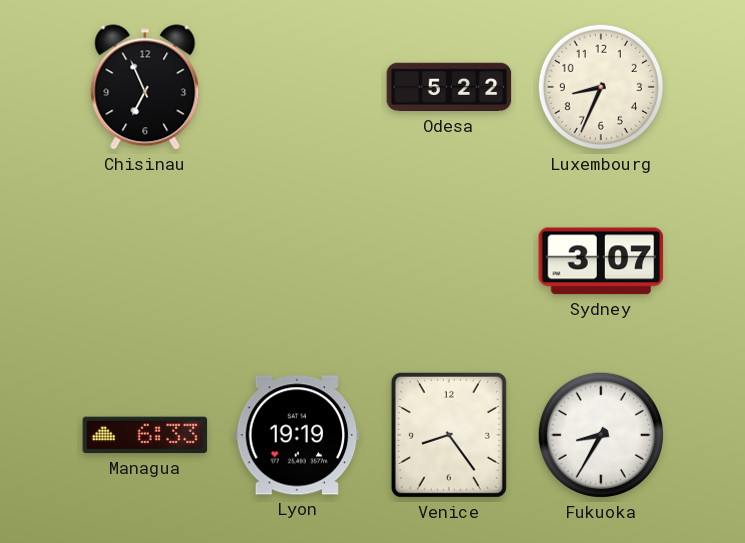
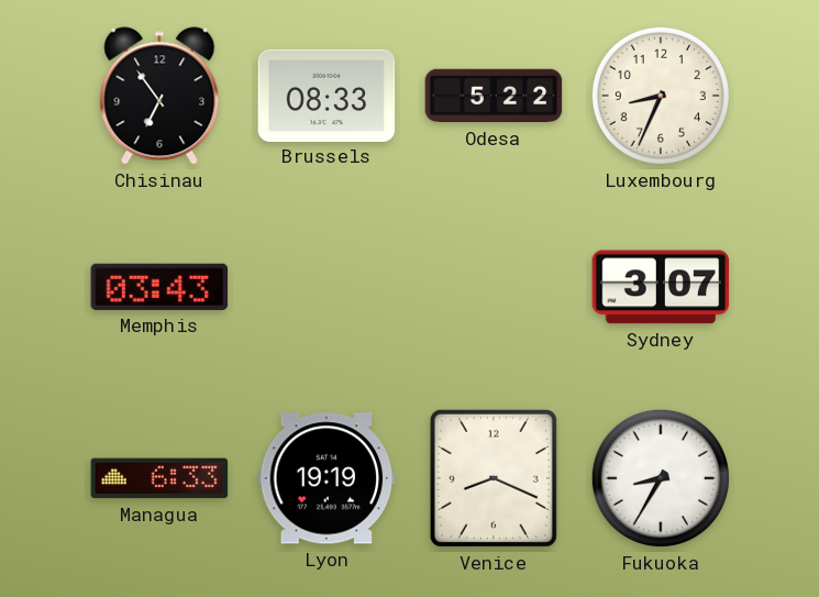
Chisinau: 6:56 -> 6:54
Brussels: none -> 08:33
Memphis: none -> 03:43
Venice: 8:24 -> 8:19
